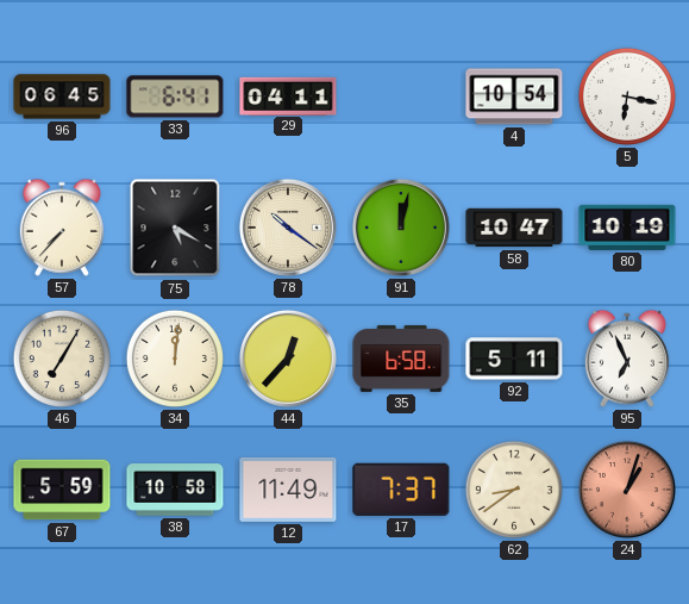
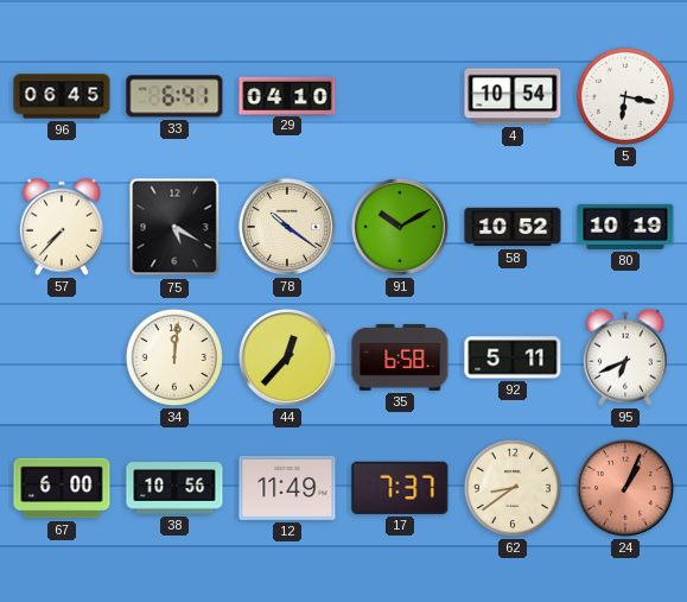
29: 04:11 -> 04:10
91: 12:02 -> 10:10
58: 10:47 -> 10:52
46: 7:05 -> none
95: 6:56 -> 6:41
67: 5:59 -> 6:00
38: 10:58 -> 10:56
24: 1:03 -> 1:04
